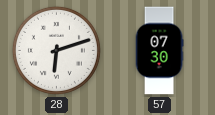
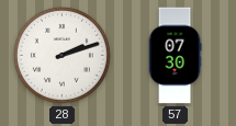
28: 6:12 -> 2:12
